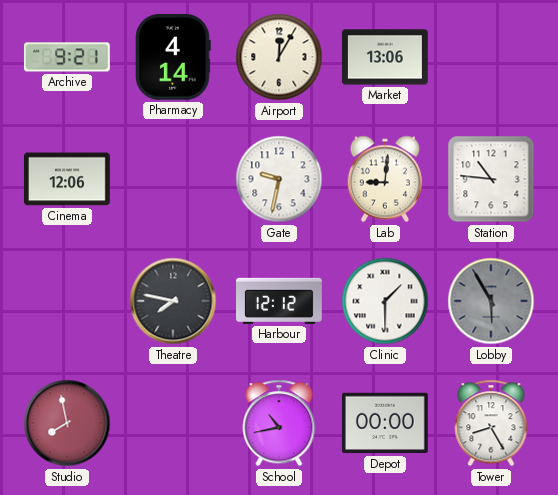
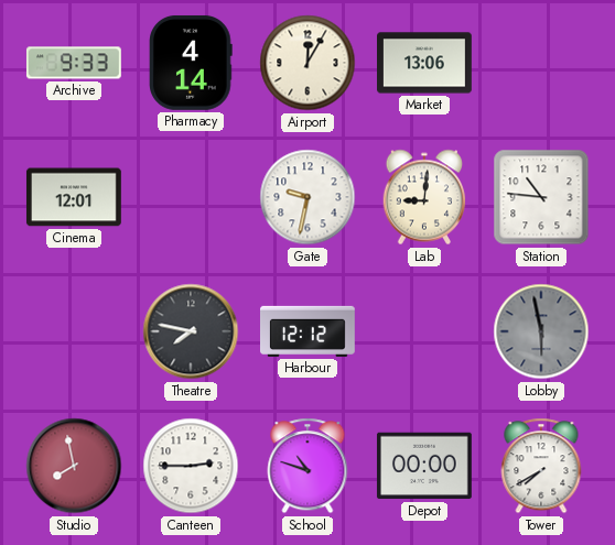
Archive: 9:21 -> 9:33
Cinema: 12:06 -> 12:01
Clinic: 1:30 -> none
Lobby: 5:55 -> 5:58
Canteen: none -> 2:45
School: 10:43 -> 10:48
Tower: 8:25 -> 7:40
